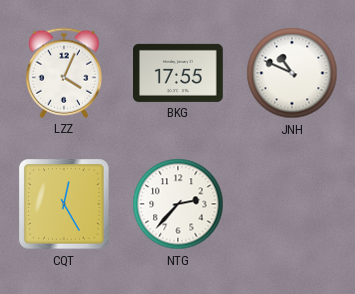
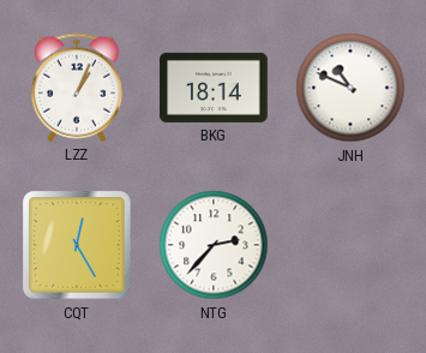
LZZ: 4:04 -> 1:04
BKG: 17:55 -> 18:14
